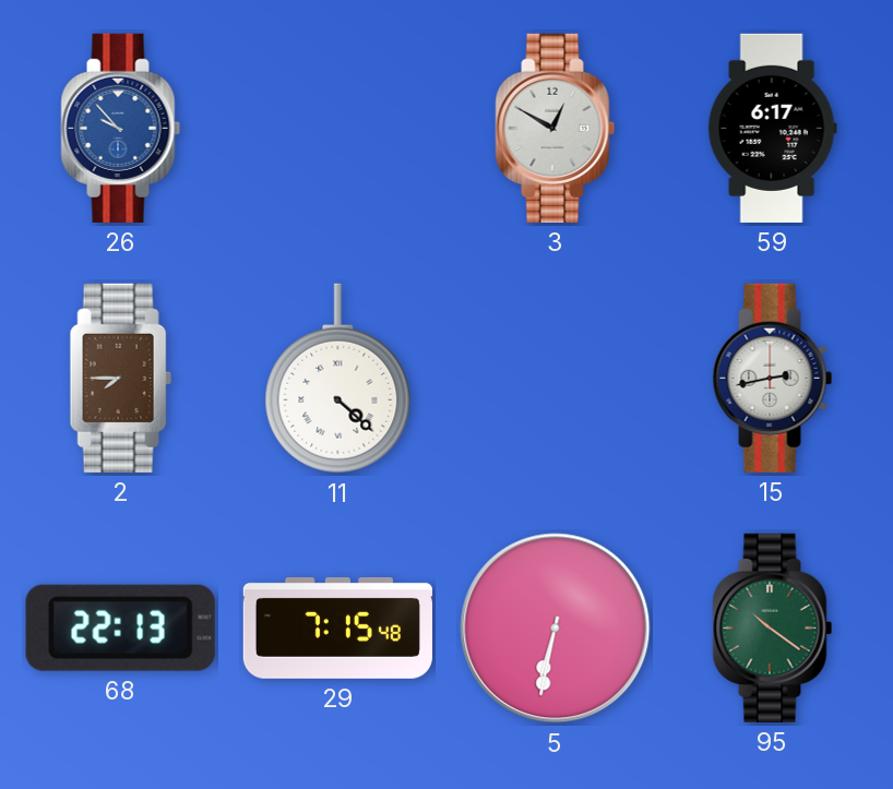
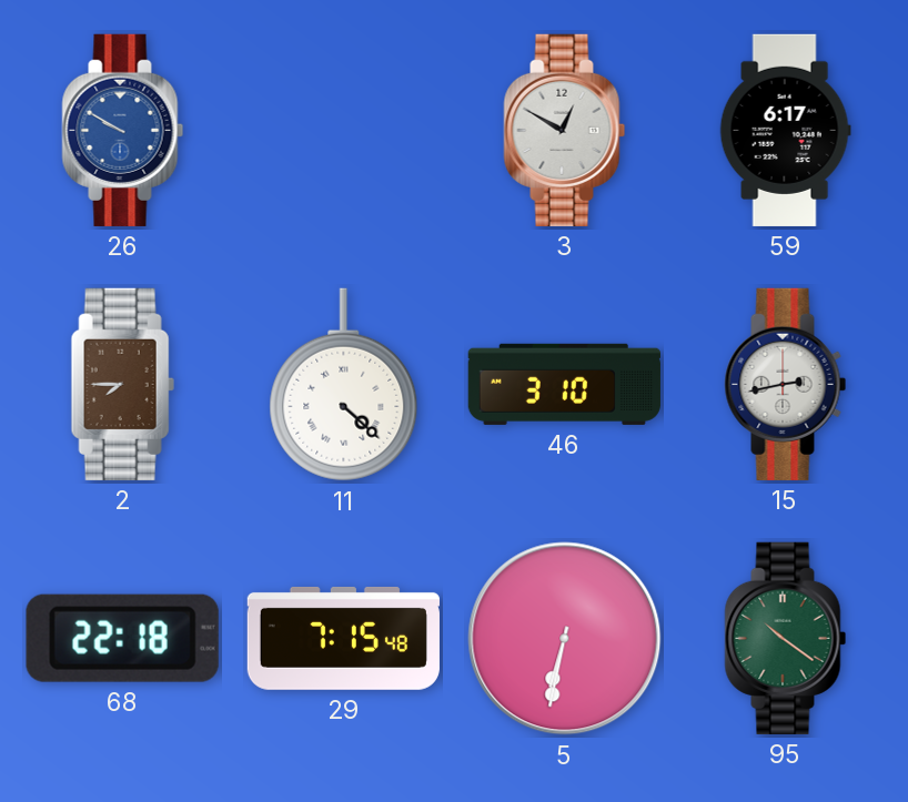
26: 9:53 -> 9:50
46: none -> 3:10
68: 22:13 -> 22:18
